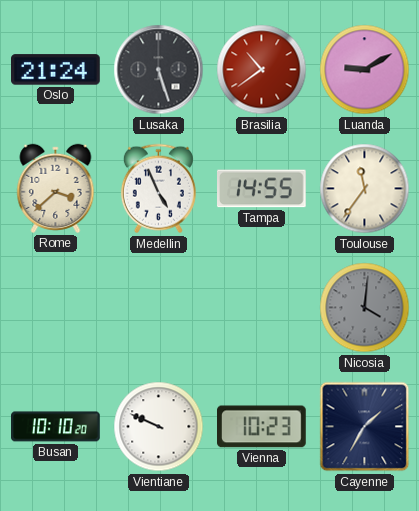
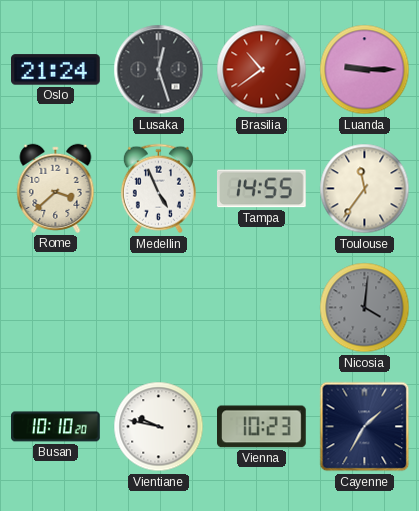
Lusaka: 5:27 -> 12:27
Luanda: 9:10 -> 9:15
Vientiane: 9:49 -> 9:47
